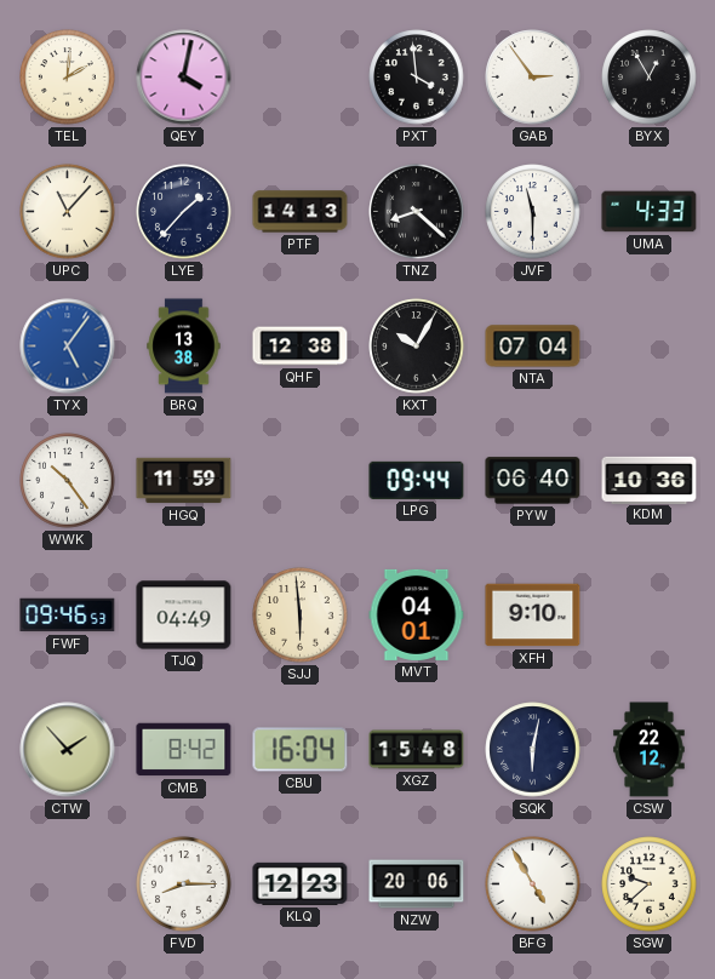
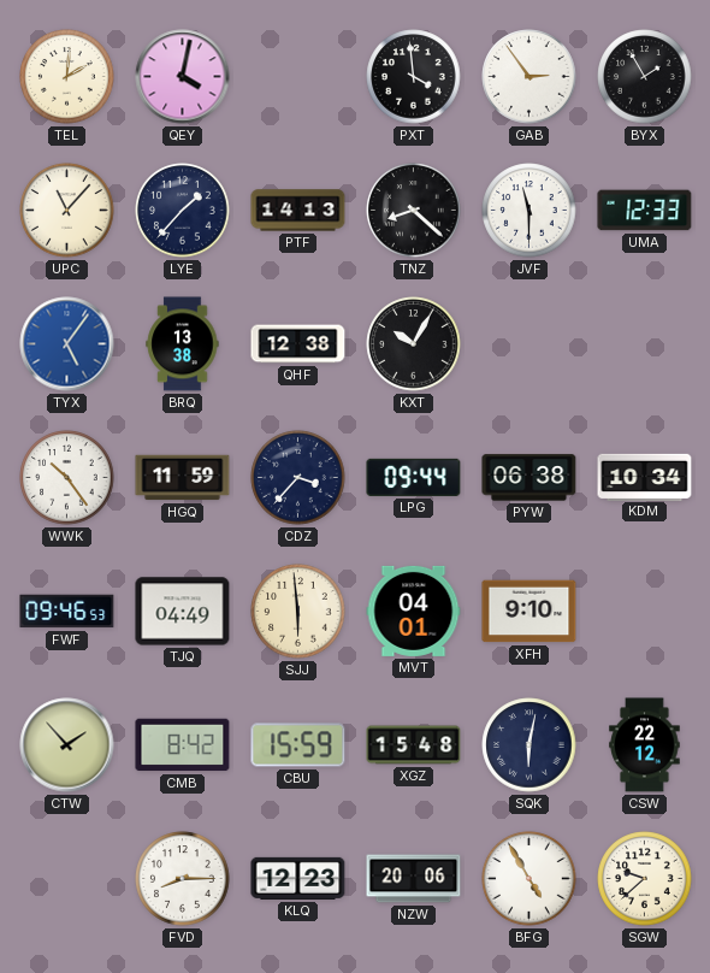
BYX: 12:55 -> 1:55
UMA: 4:33 -> 12:33
NTA: 07:04 -> none
CDZ: none -> 3:37
PYW: 06:40 -> 06:38
KDM: 10:36 -> 10:34
CBU: 16:04 -> 15:59
